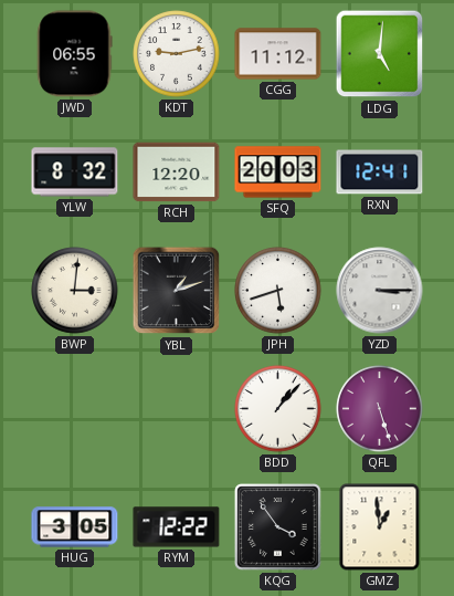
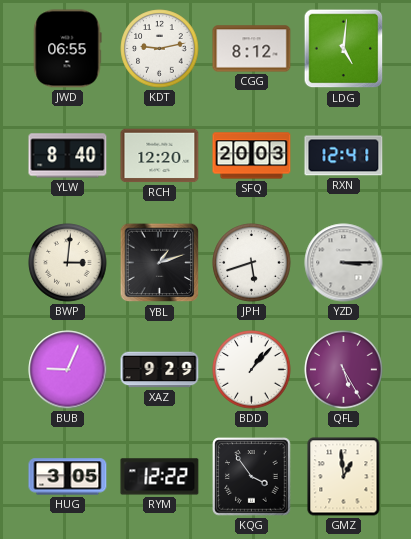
CGG: 11:12 -> 8:12
YLW: 8:32 -> 8:40
BUB: none -> 9:04
XAZ: none -> 9:29
QFL: 5:27 -> 5:25
